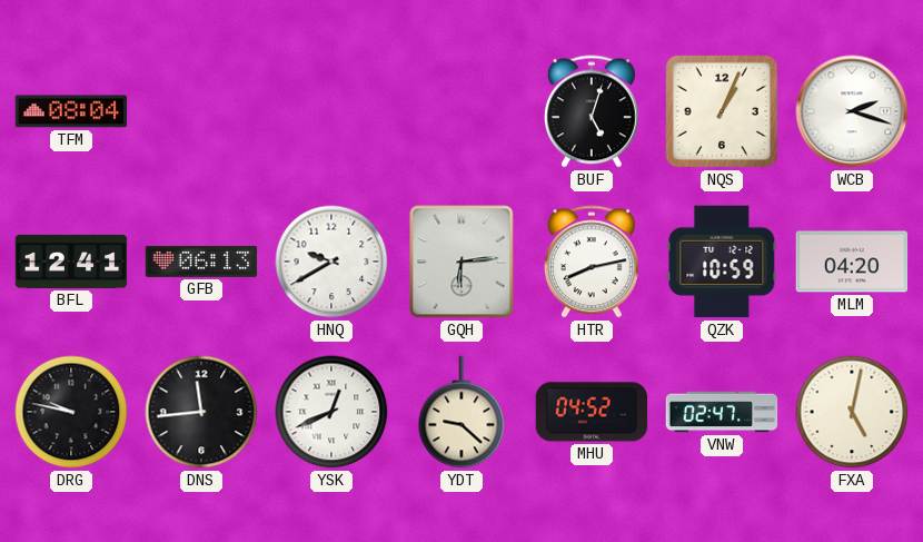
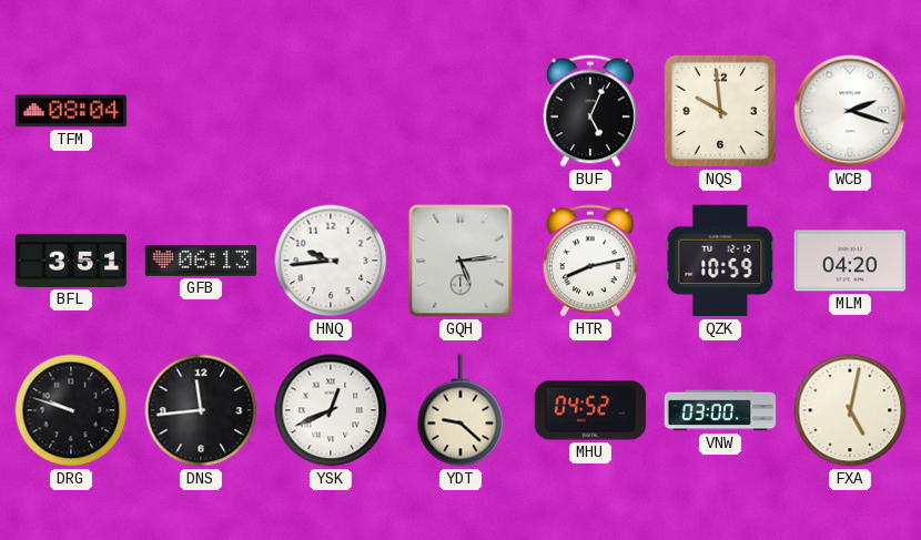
BUF: 5:03 -> 5:04
NQS: 1:04 -> 9:59
BFL: 12:41 -> 3:51
HNQ: 9:40 -> 9:44
GQH: 6:14 -> 5:14
DRG: 9:47 -> 9:48
VNW: 02:47 -> 03:00
